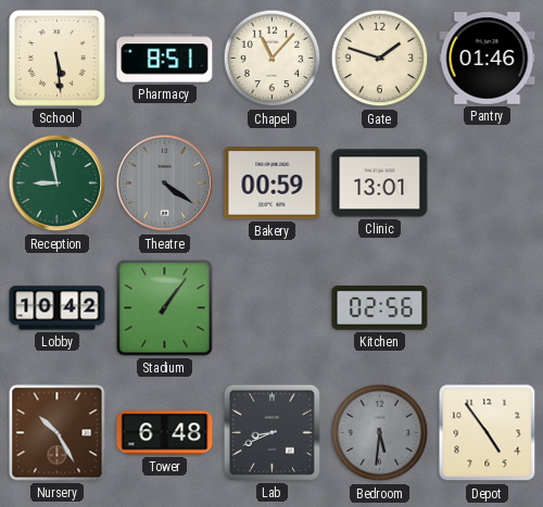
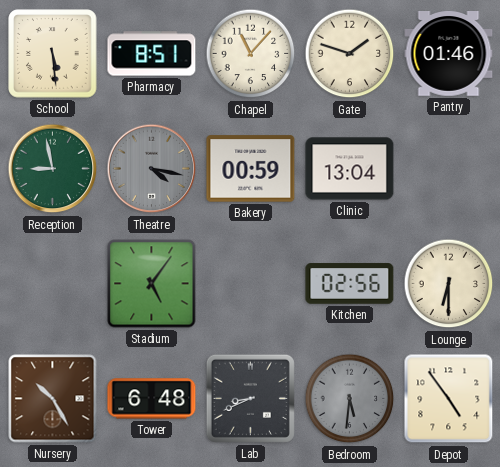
Theatre: 4:21 -> 4:17
Clinic: 13:01 -> 13:04
Lobby: 10:42 -> none
Stadium: 1:06 -> 5:06
Lounge: none -> 6:30
